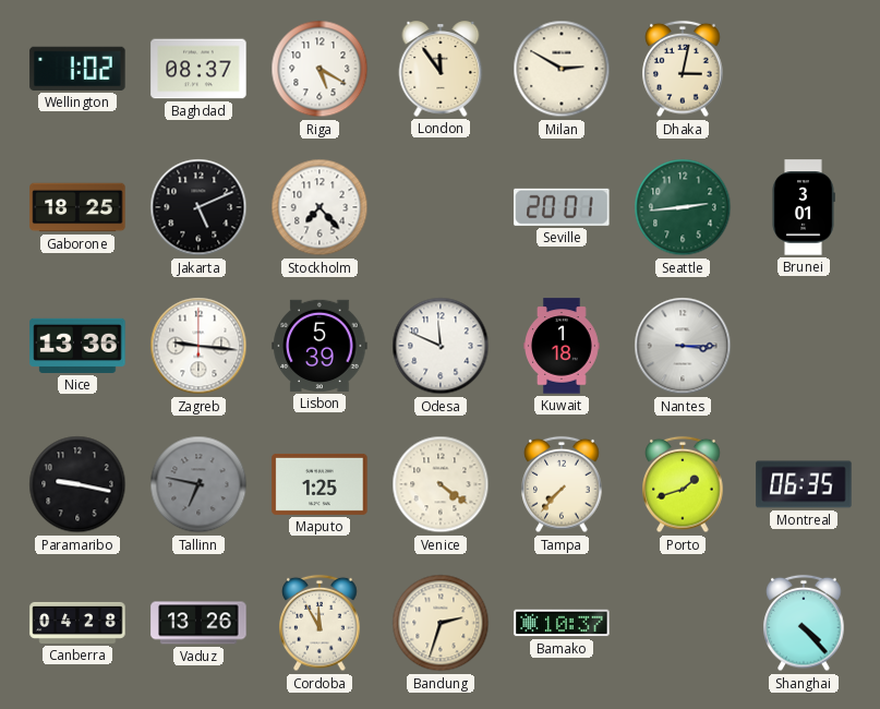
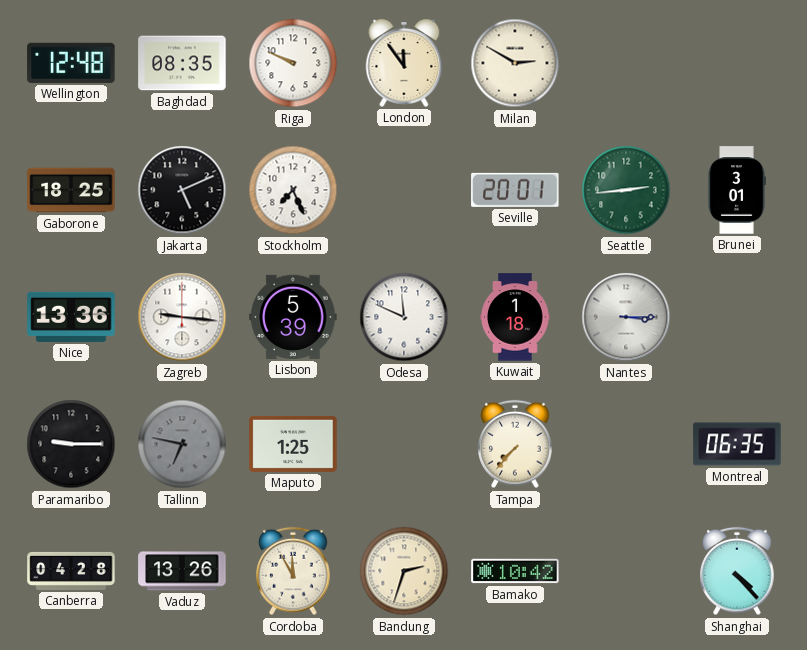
Wellington: 1:02 -> 12:48
Baghdad: 08:37 -> 08:35
Riga: 5:20 -> 9:49
Dhaka: 3:02 -> none
Stockholm: 7:23 -> 7:26
Paramaribo: 9:17 -> 9:15
Venice: 4:21 -> none
Porto: 1:42 -> none
Bamako: 10:37 -> 10:42
